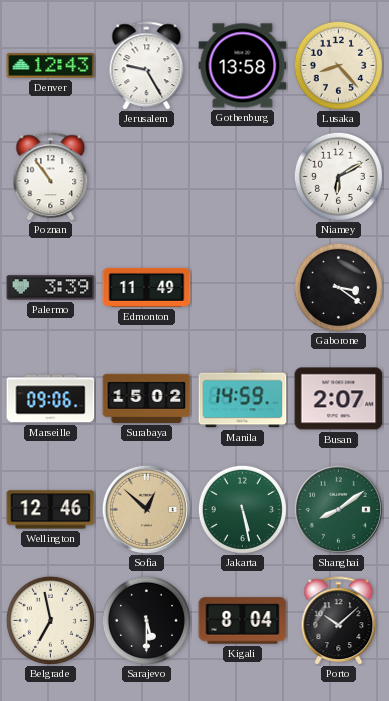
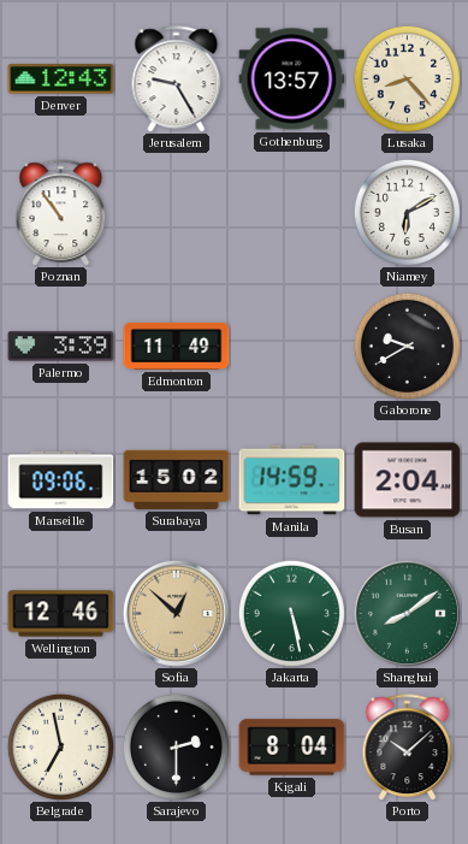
Gothenburg: 13:58 -> 13:57
Gaborone: 3:21 -> 9:40
Busan: 2:07 -> 2:04
Sarajevo: 5:30 -> 2:30
